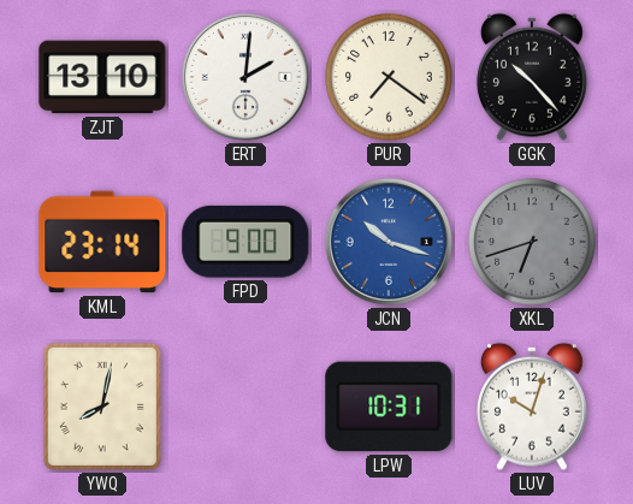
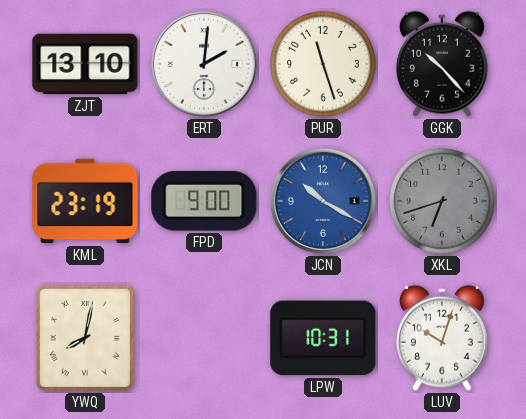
PUR: 7:21 -> 11:27
KML: 23:14 -> 23:19
JCN: 10:18 -> 10:20
